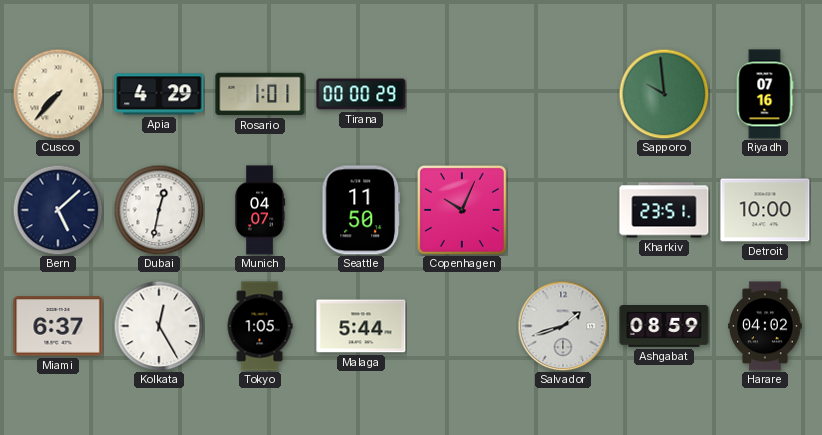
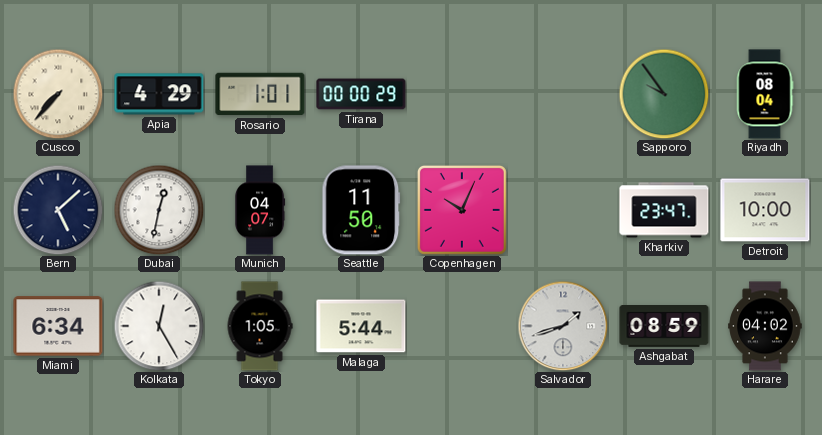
Sapporo: 9:59 -> 9:54
Riyadh: 07:16 -> 08:04
Kharkiv: 23:51 -> 23:47
Miami: 6:37 -> 6:34
